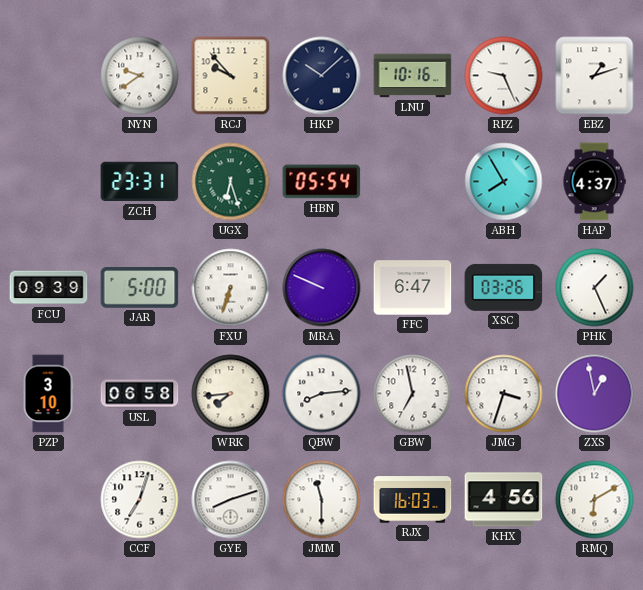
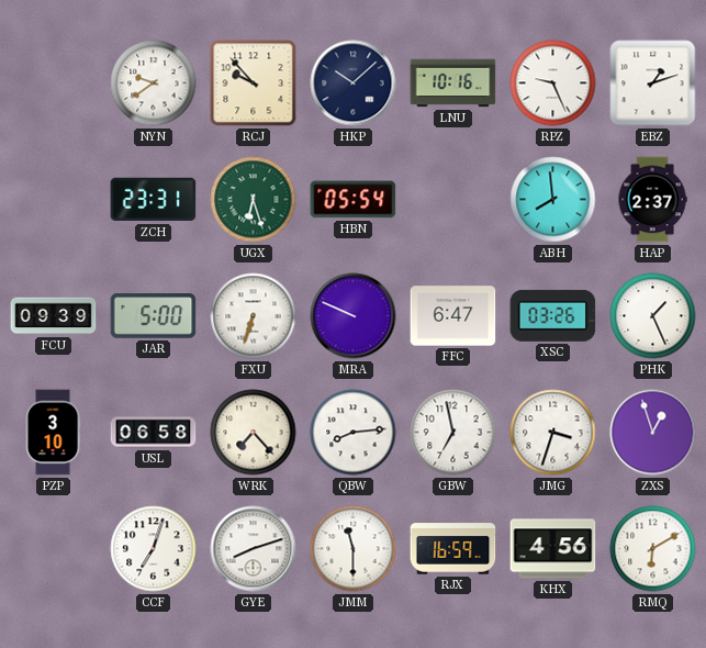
ABH: 7:55 -> 7:59
HAP: 4:37 -> 2:37
WRK: 7:44 -> 7:23
ZXS: 12:58 -> 12:57
RJX: 16:03 -> 16:59
